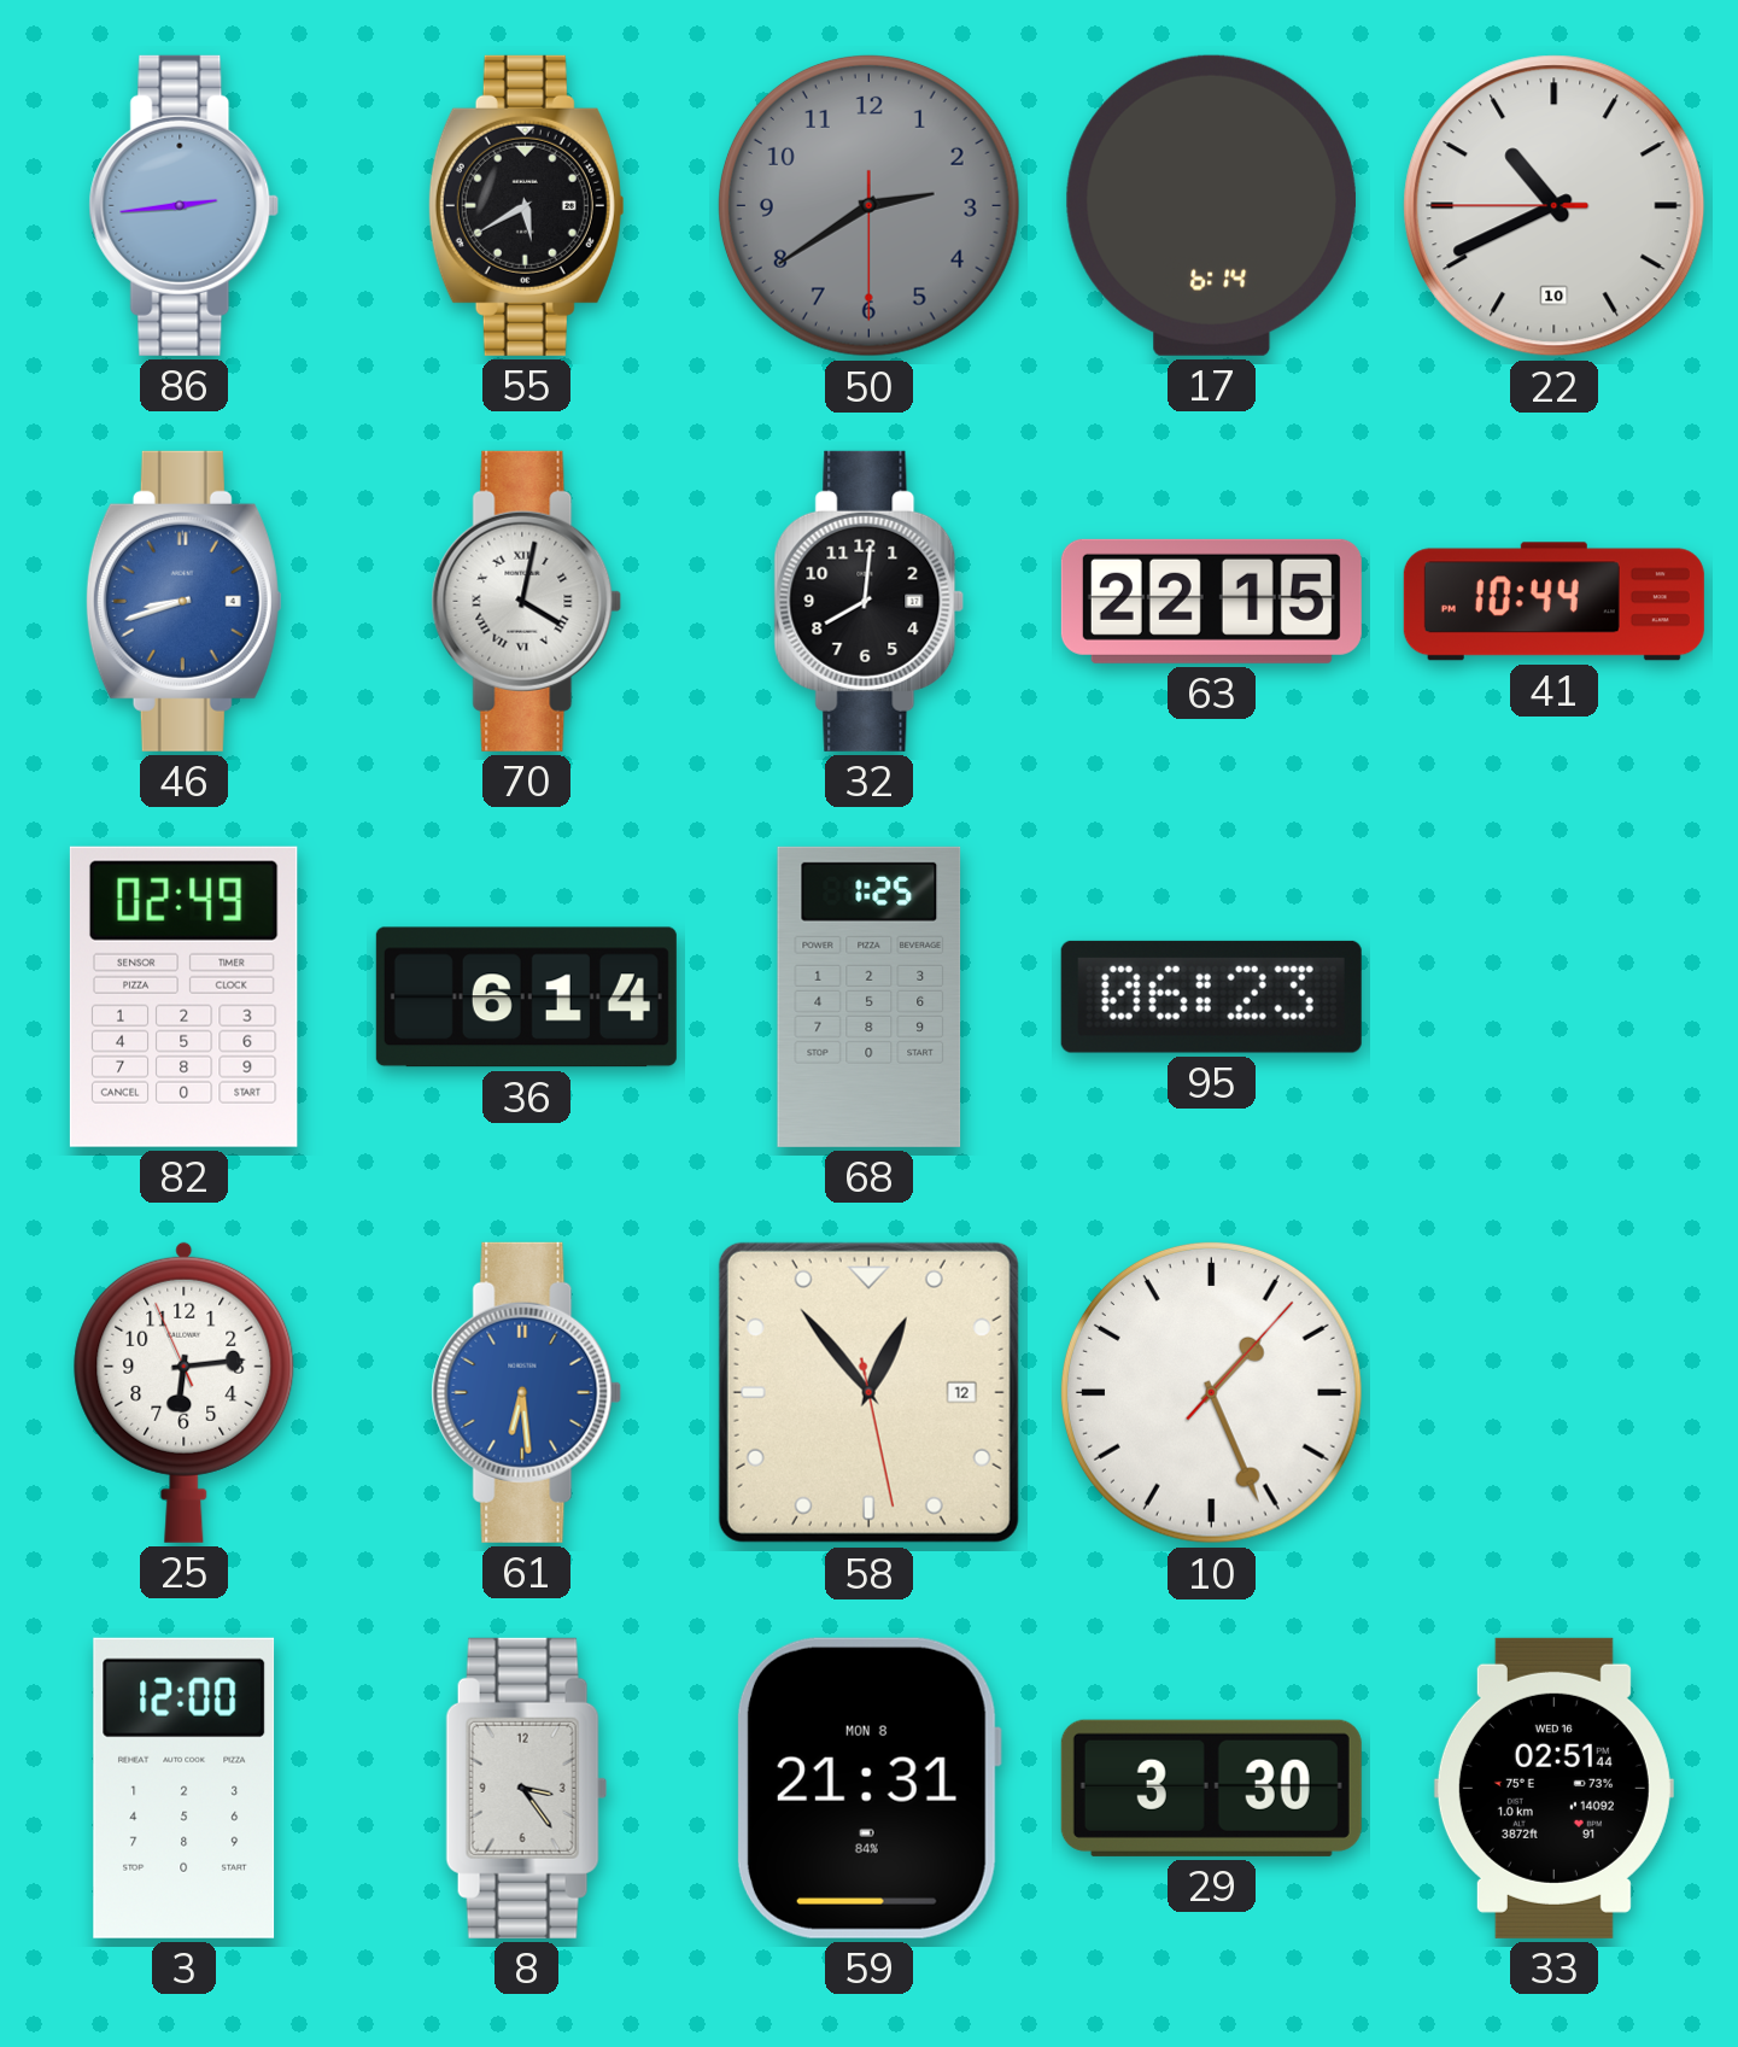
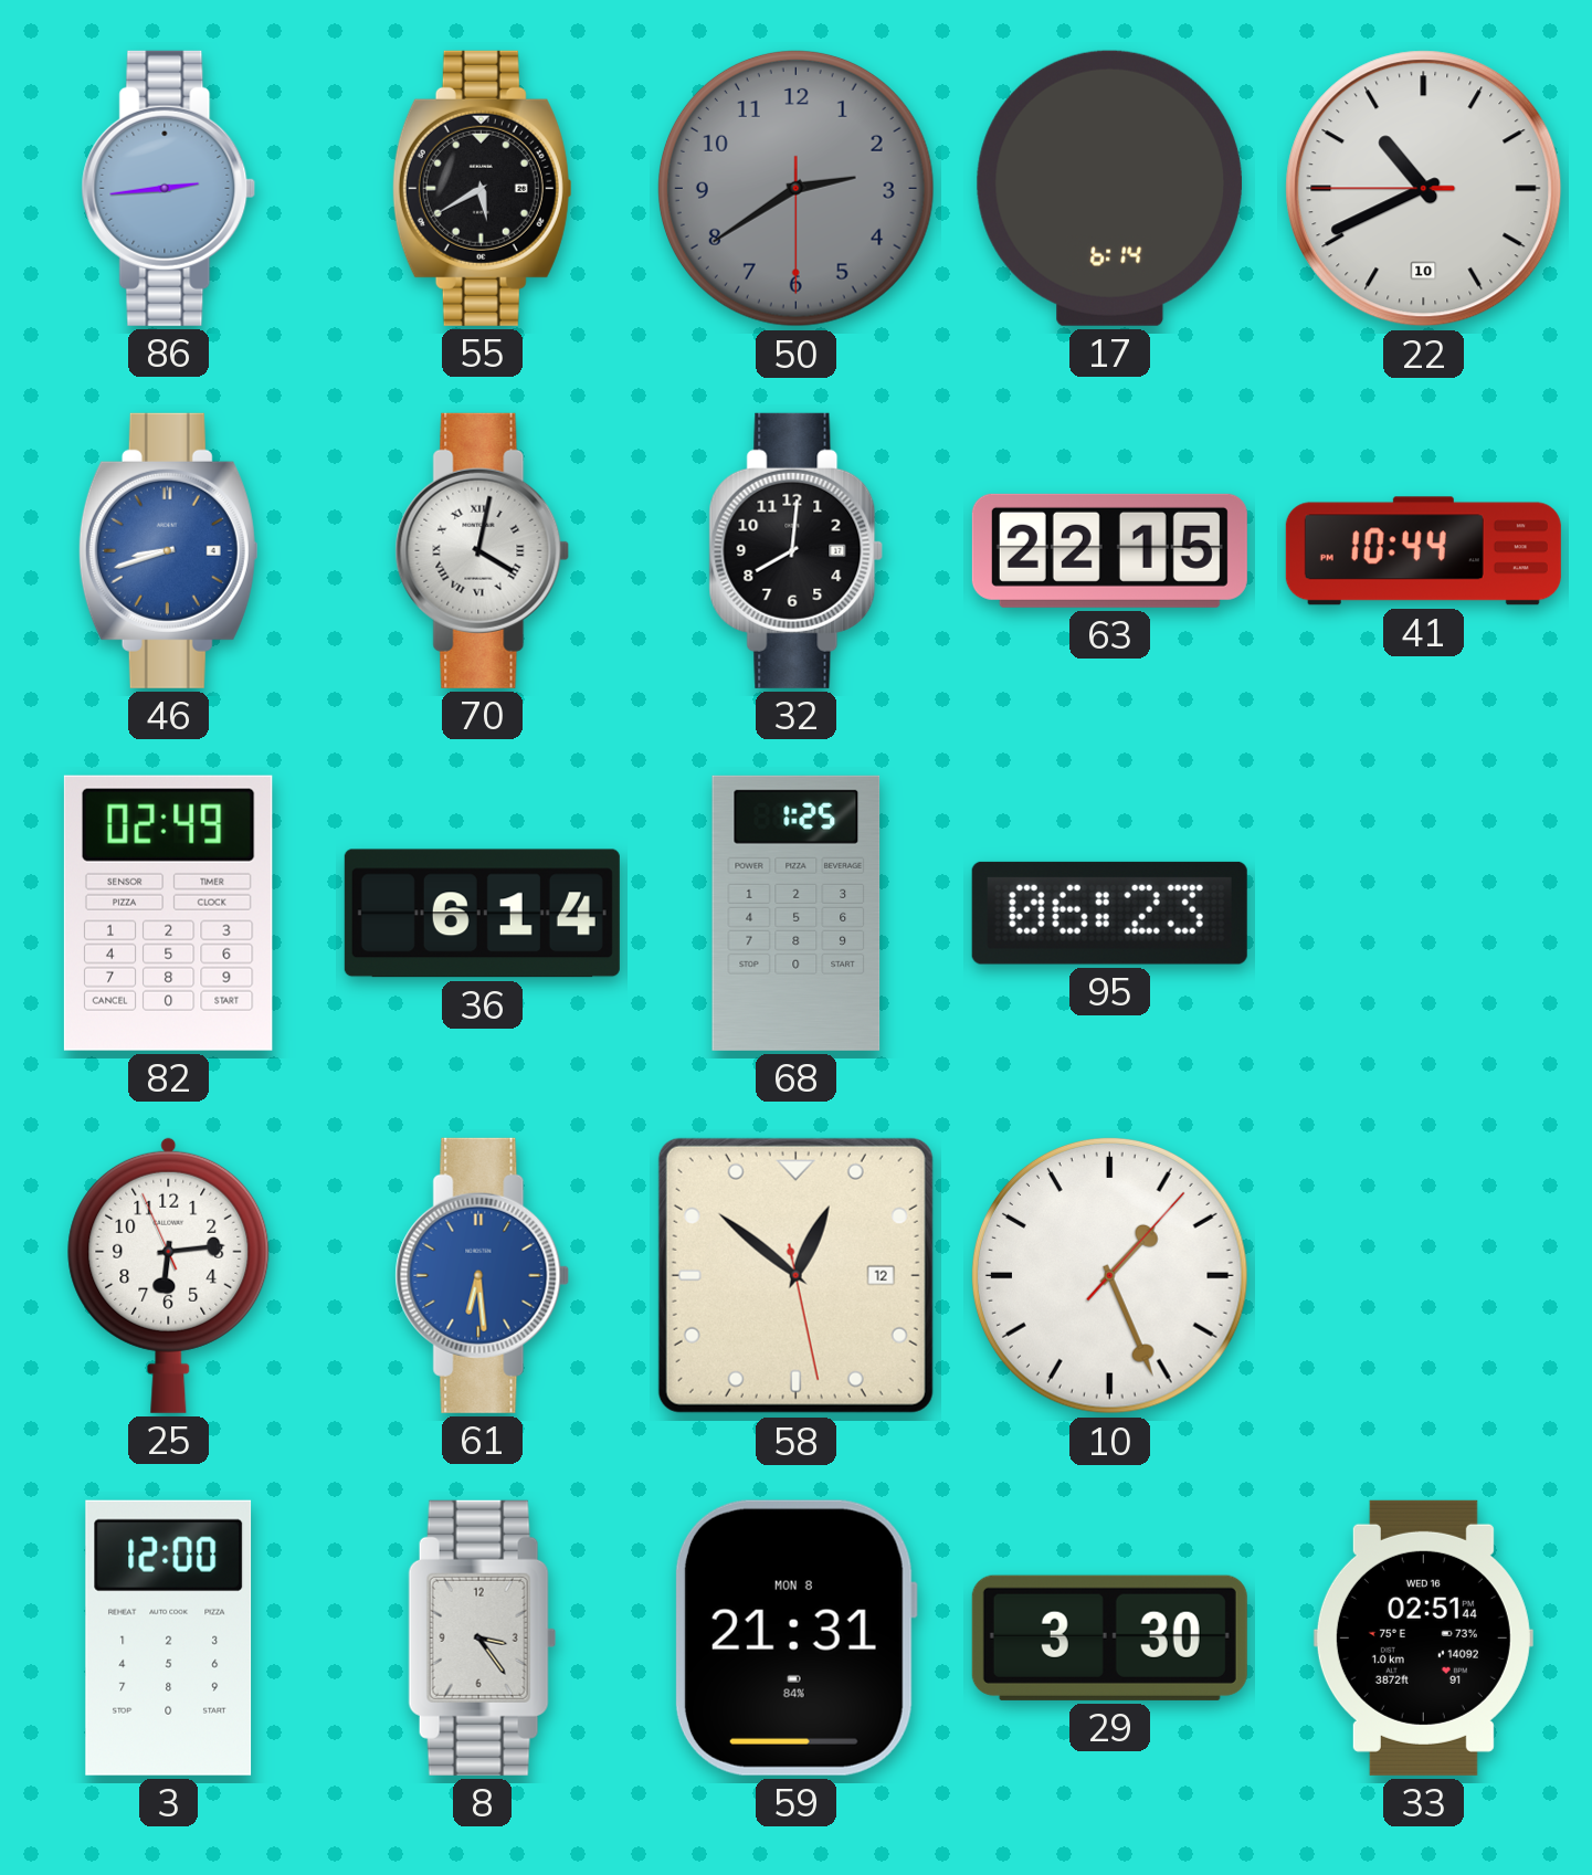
58: 12:53 -> 12:51
